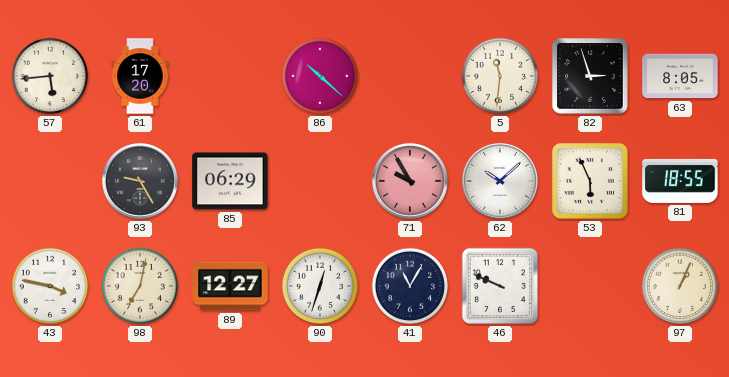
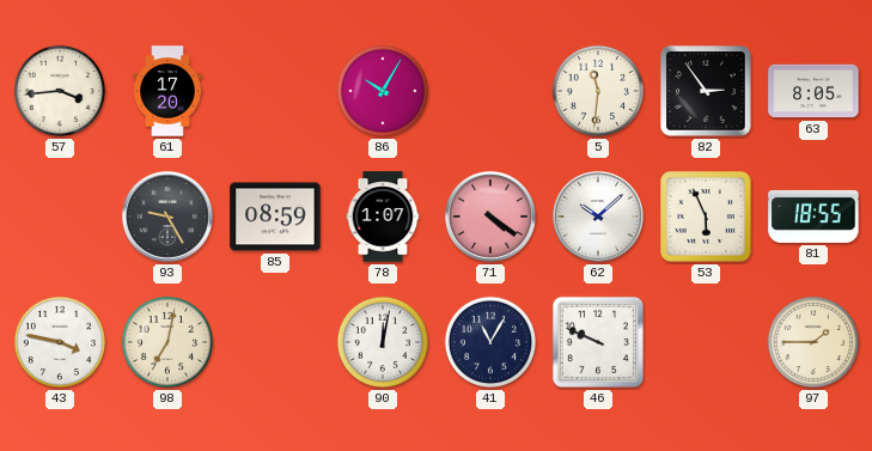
57: 5:44 -> 3:44
86: 10:22 -> 10:05
82: 2:57 -> 2:54
85: 06:29 -> 08:59
78: none -> 1:07
71: 9:55 -> 4:21
89: 12:27 -> none
90: 12:33 -> 12:02
97: 1:04 -> 1:45
